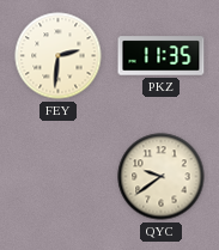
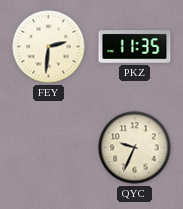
QYC: 9:39 -> 9:34
